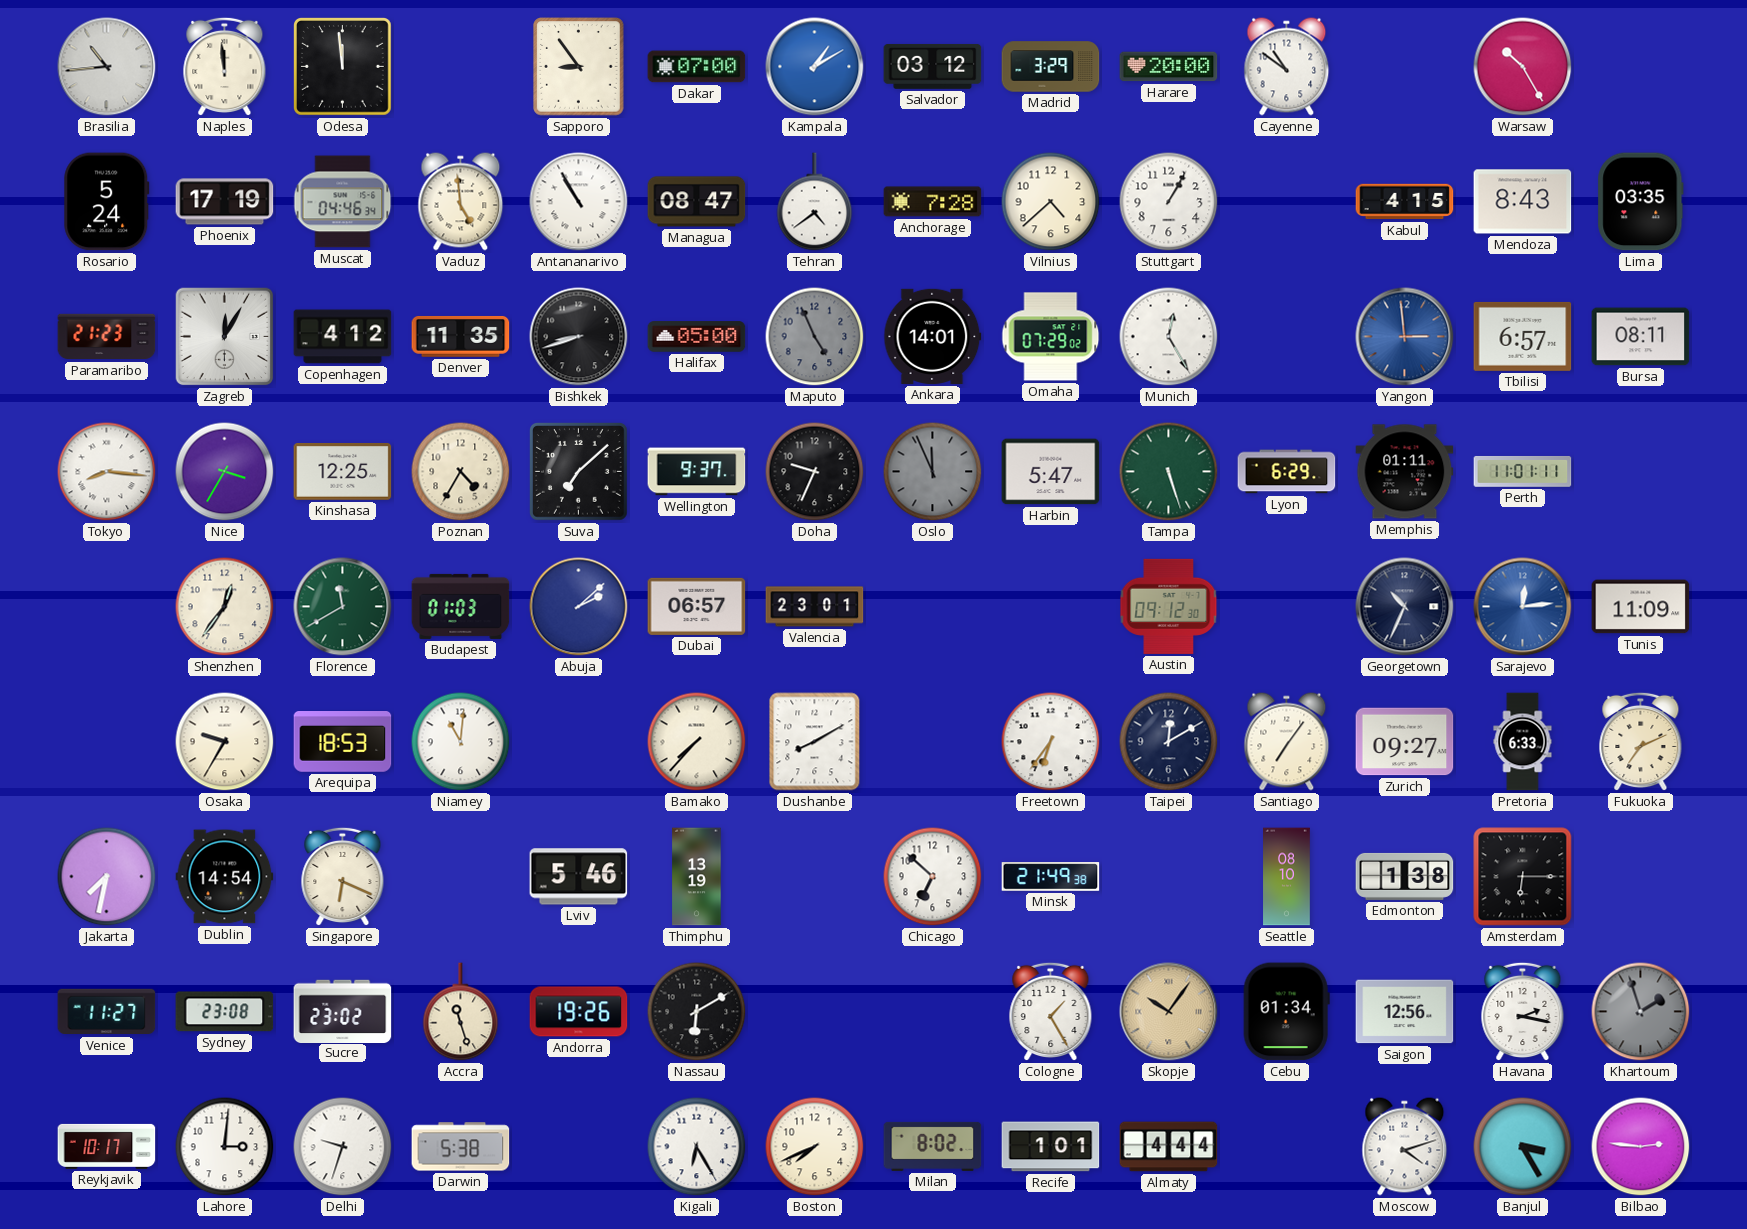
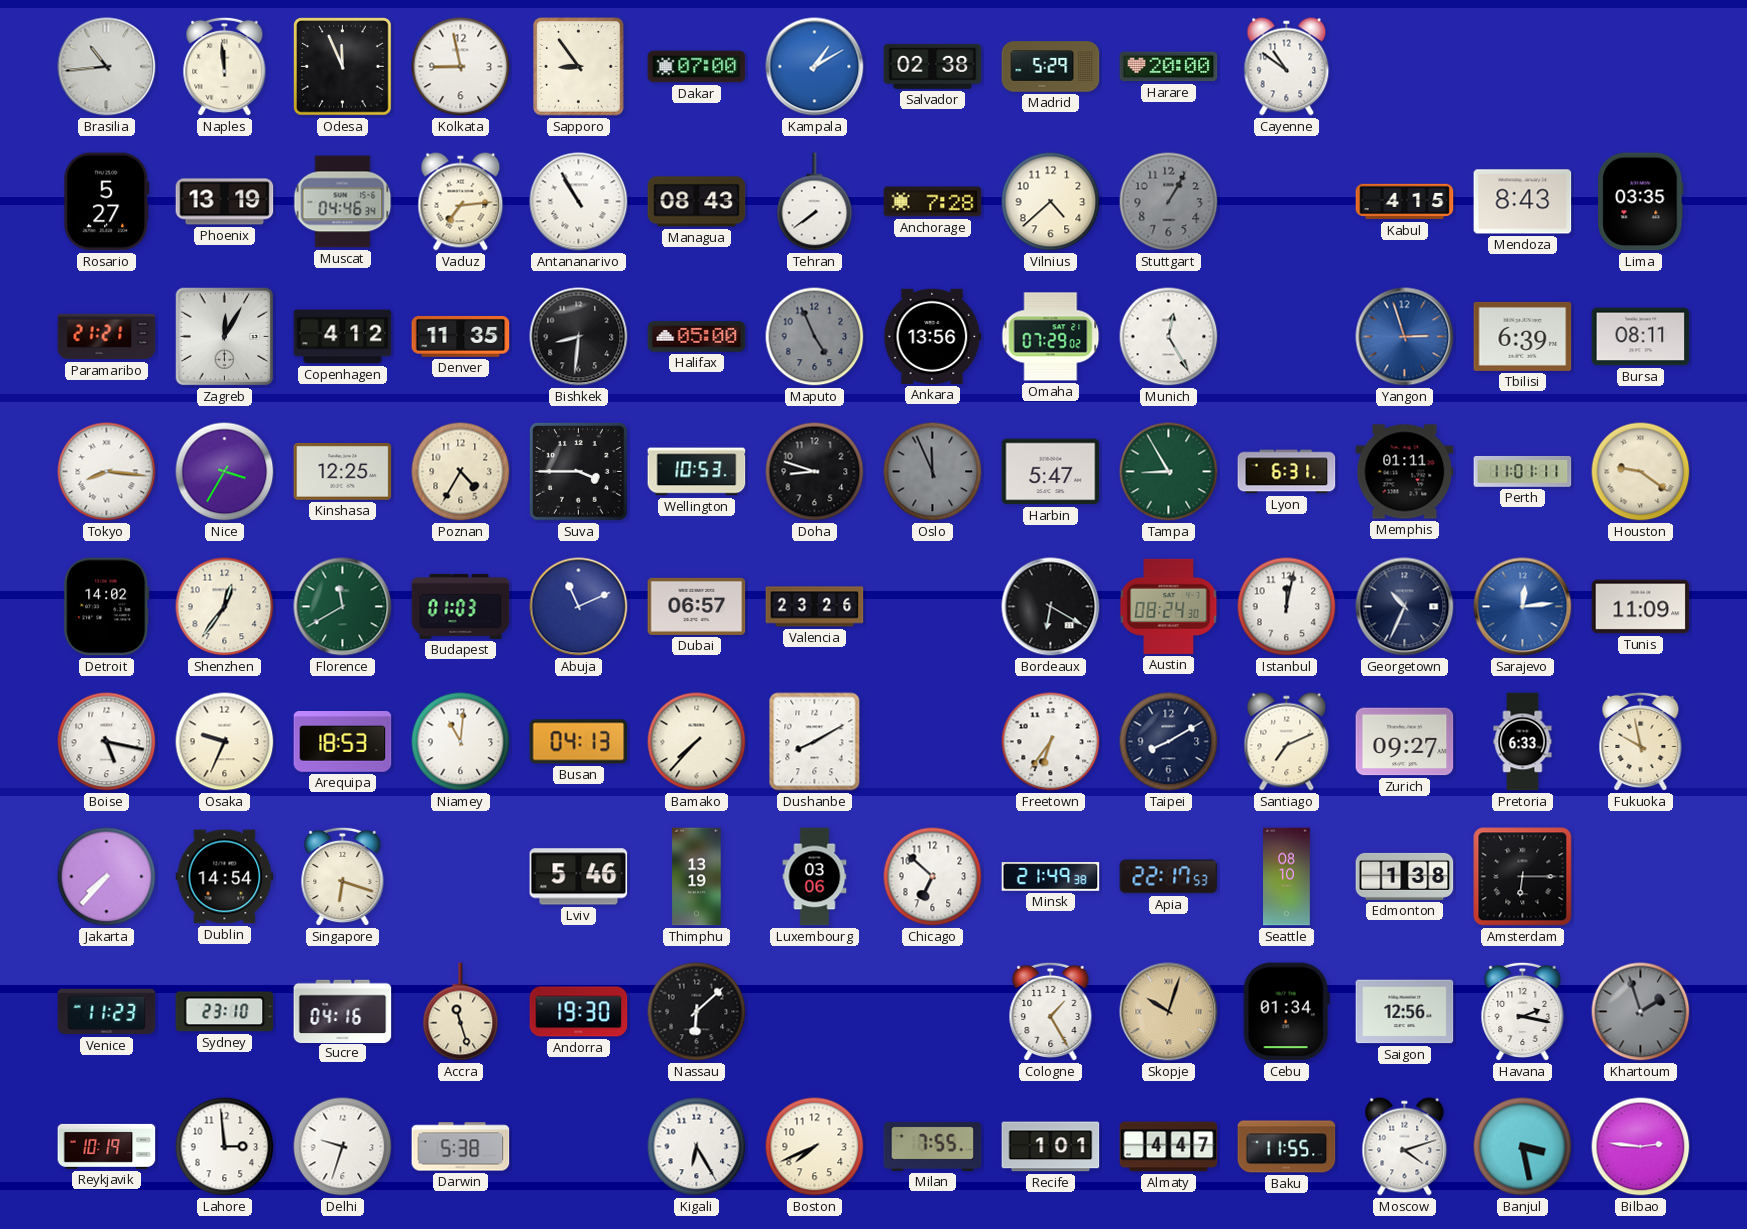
Odesa: 11:59 -> 11:56
Kolkata: none -> 8:58
Salvador: 03:12 -> 02:38
Madrid: 3:29 -> 5:29
Warsaw: 10:25 -> none
Rosario: 5:24 -> 5:27
Phoenix: 17:19 -> 13:19
Vaduz: 4:59 -> 7:14
Managua: 08:47 -> 08:43
Tehran: 4:39 -> 7:39
Stuttgart dial: white -> grey
Paramaribo: 21:23 -> 21:21
Bishkek: 8:42 -> 8:31
Ankara: 14:01 -> 13:56
Yangon: 2:59 -> 2:57
Tbilisi: 6:57 -> 6:39
Suva: 7:08 -> 3:45
Wellington: 9:37 -> 10:53
Doha: 9:34 -> 8:48
Tampa: 5:27 -> 8:55
Lyon: 6:29 -> 6:31
Houston: none -> 9:21
Detroit: none -> 14:02
Abuja: 2:08 -> 11:11
Valencia: 23:01 -> 23:26
Bordeaux: none -> 6:20
Austin: 09:12 -> 08:24
Istanbul: none -> 12:02
Boise: none -> 5:17
Osaka: 9:35 -> 9:34
Busan: none -> 04:13
Taipei: 12:10 -> 8:10
Santiago: 7:06 -> 7:11
Fukuoka: 7:11 -> 9:58
Jakarta: 7:32 -> 7:37
Singapore: 6:19 -> 6:18
Luxembourg: none -> 03:06
Apia: none -> 22:17
Venice: 11:27 -> 11:23
Sydney: 23:08 -> 23:10
Sucre: 23:02 -> 04:16
Andorra: 19:26 -> 19:30
Nassau: 6:10 -> 6:08
Skopje: 10:06 -> 10:03
Reykjavik: 10:17 -> 10:19
Lahore: 3:01 -> 2:59
Milan: 8:02 -> 7:55
Almaty: 4:44 -> 4:47
Baku: none -> 11:55
Banjul: 3:25 -> 3:28
